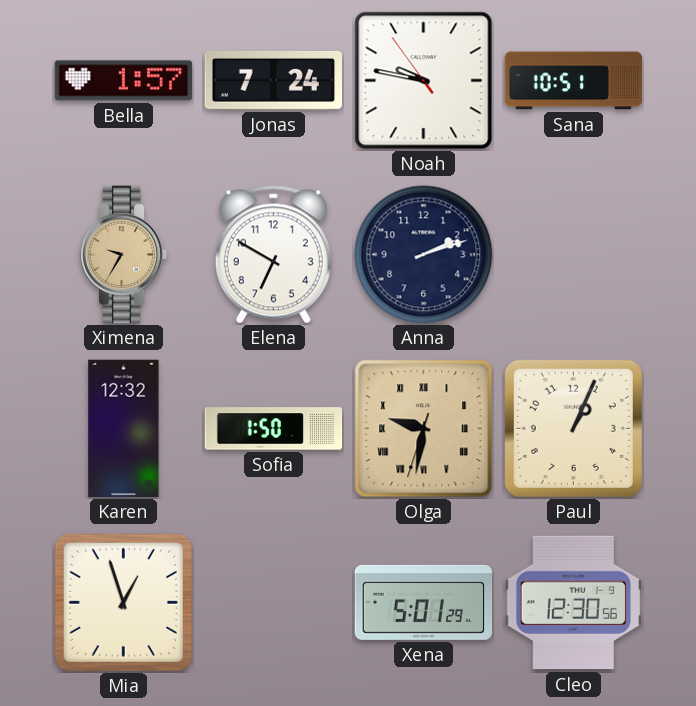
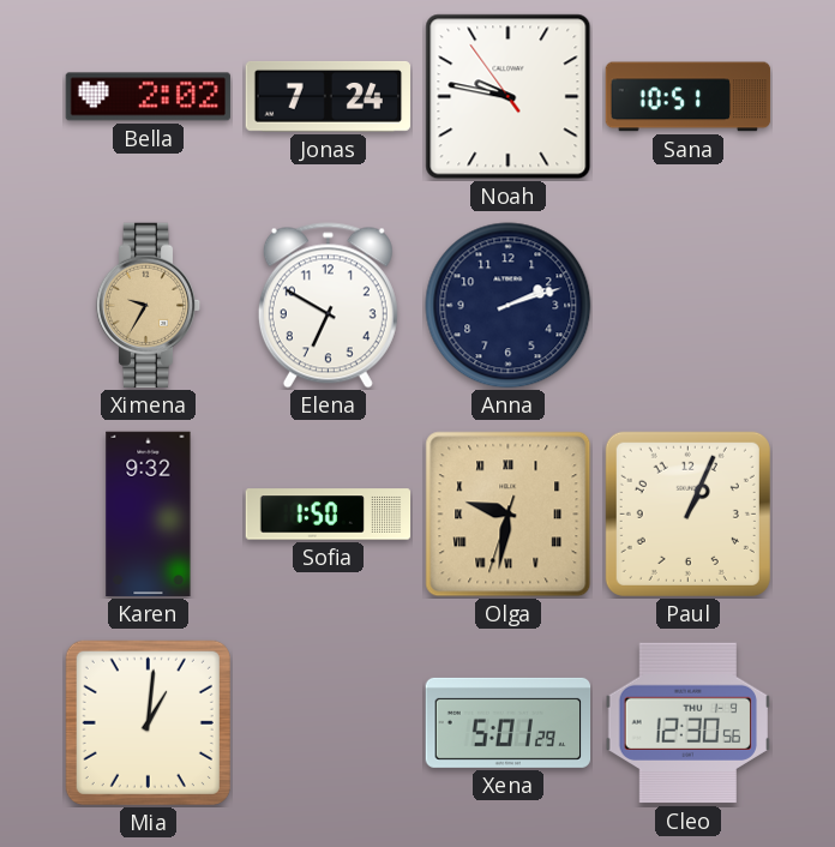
Bella: 1:57 -> 2:02
Karen: 12:32 -> 9:32
Mia: 12:57 -> 1:01
